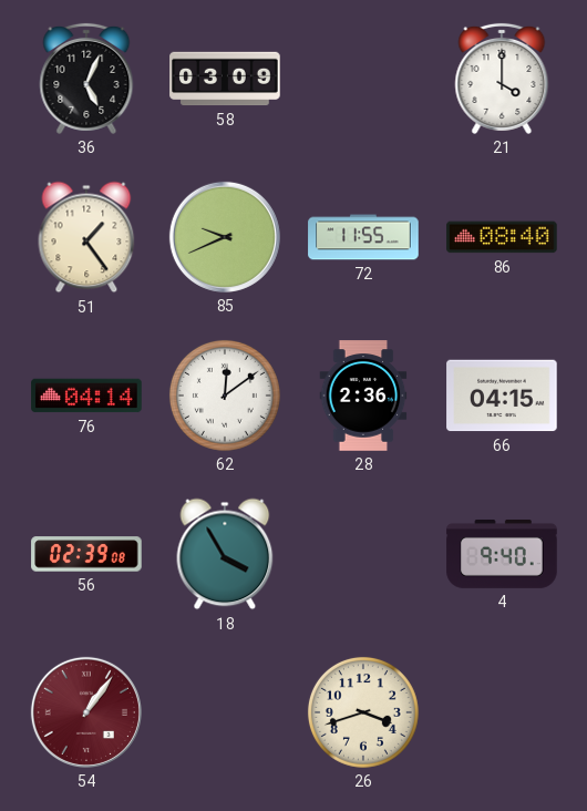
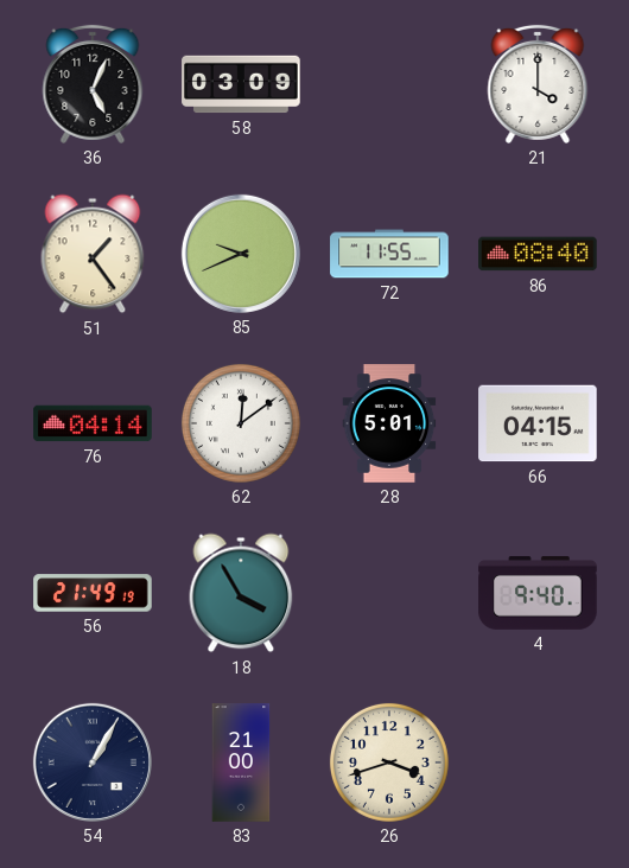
28: 2:36 -> 5:01
56: 02:39 -> 21:49
54: 1:06 -> 1:05
54 dial: burgundy -> navy
83: none -> 21:00
